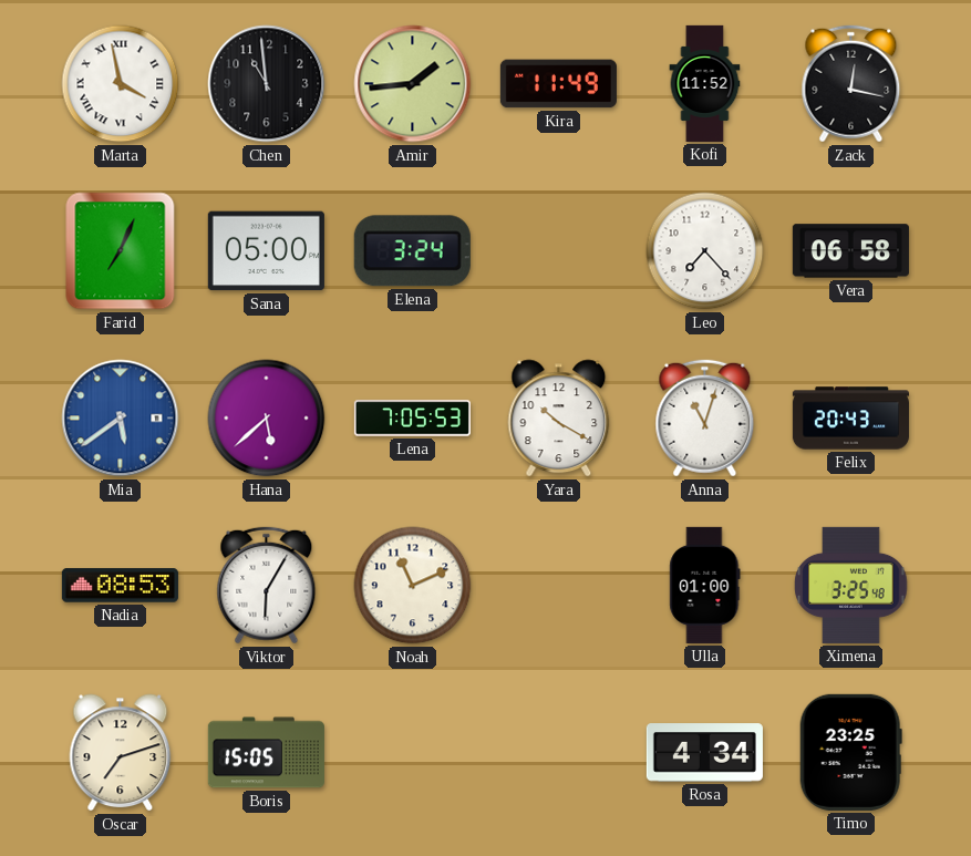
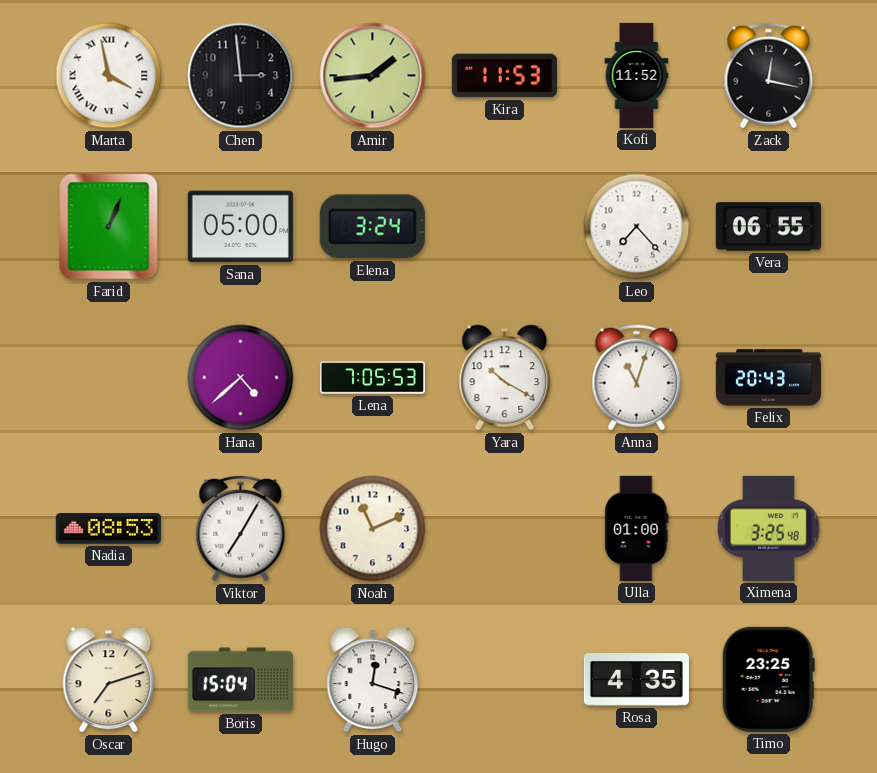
Chen: 10:59 -> 2:59
Kira: 11:49 -> 11:53
Farid: 7:04 -> 1:04
Vera: 06:58 -> 06:55
Mia: 5:39 -> none
Hana: 5:38 -> 4:38
Viktor: 6:05 -> 7:05
Boris: 15:05 -> 15:04
Hugo: none -> 12:18
Rosa: 4:34 -> 4:35
